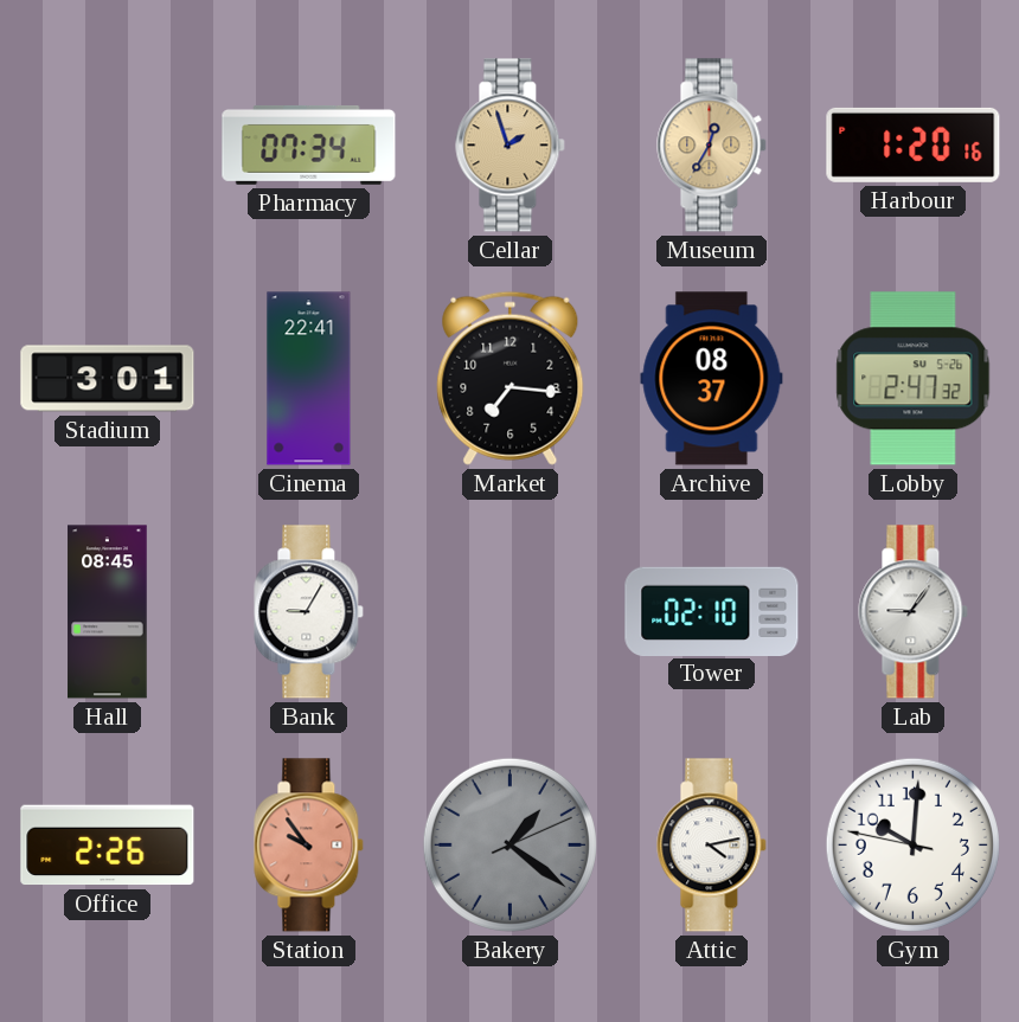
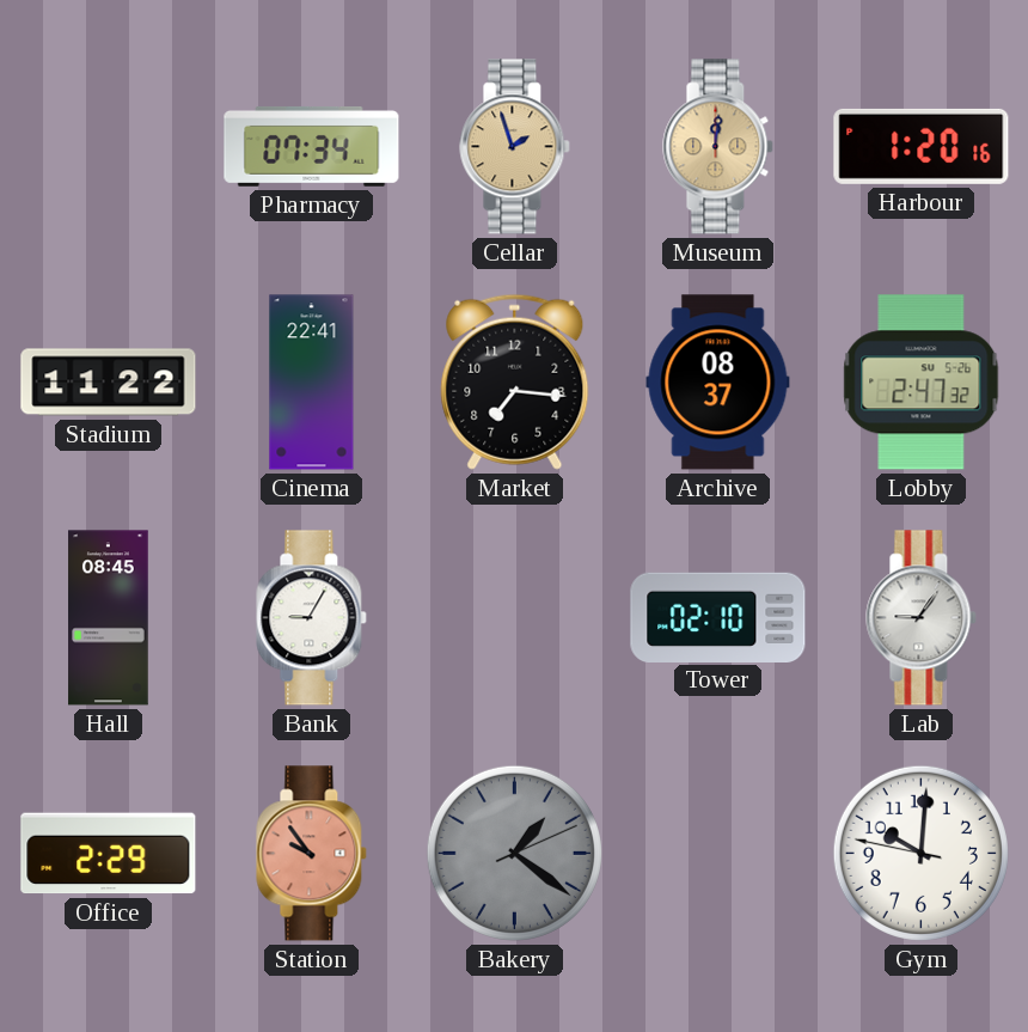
Museum: 12:35 -> 12:01
Stadium: 3:01 -> 11:22
Office: 2:26 -> 2:29
Attic: 4:13 -> none
